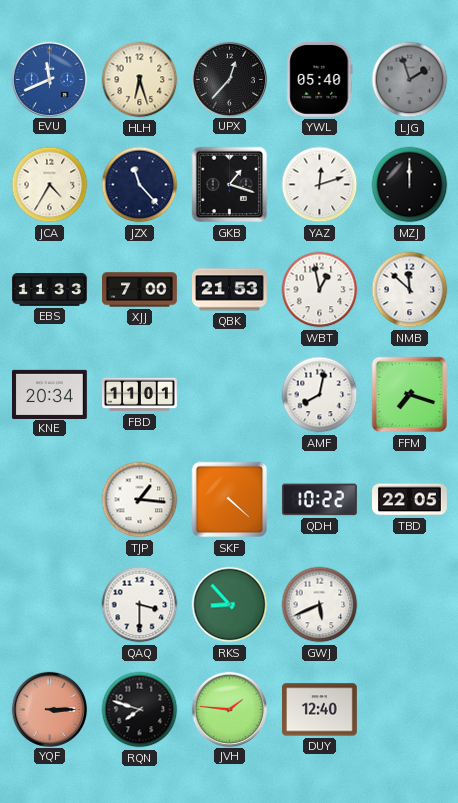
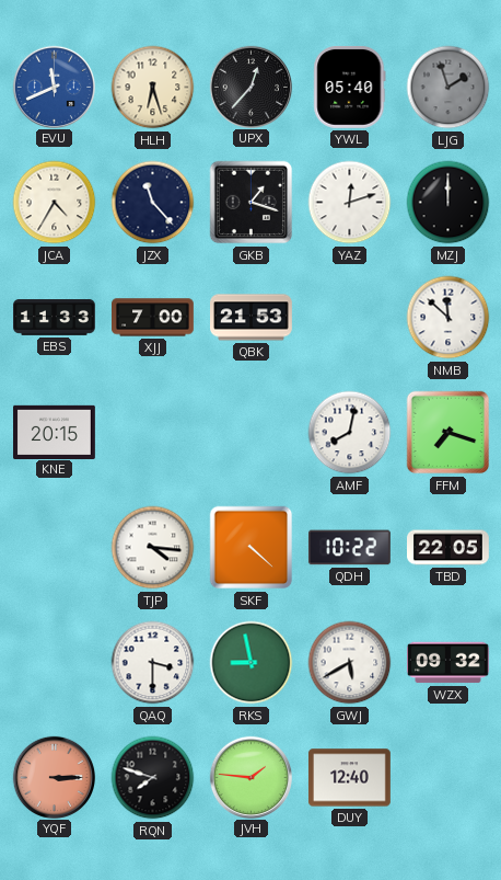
WBT: 12:58 -> none
KNE: 20:34 -> 20:15
FBD: 11:01 -> none
TJP: 1:16 -> 4:16
RKS: 8:53 -> 8:58
GWJ: 5:41 -> 5:40
WZX: none -> 09:32
